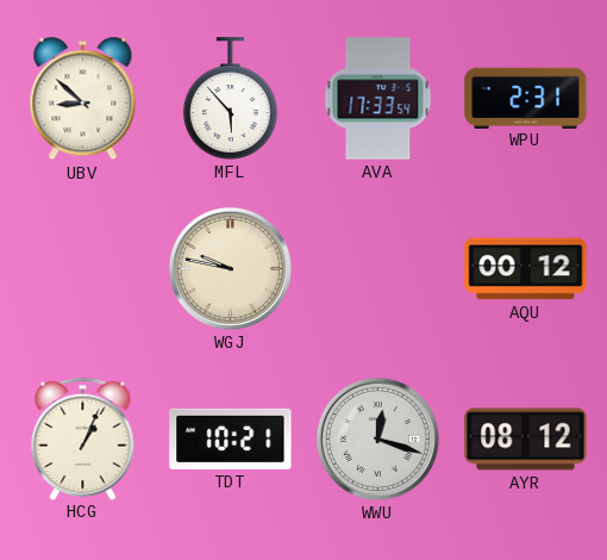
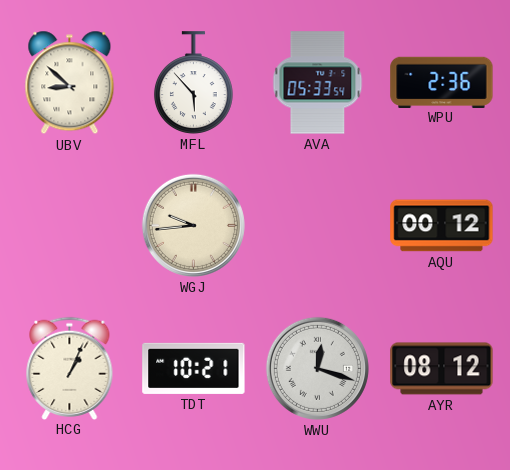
AVA: 17:33 -> 05:33
WPU: 2:31 -> 2:36
WGJ: 9:47 -> 9:44
